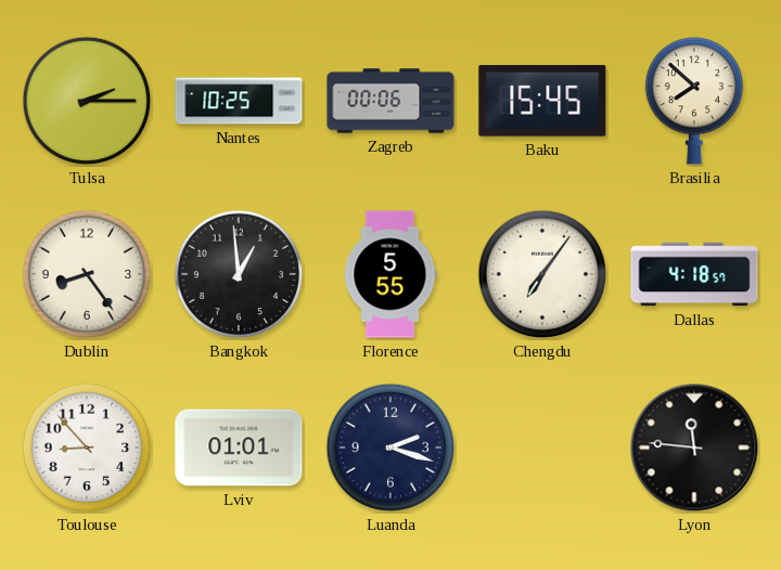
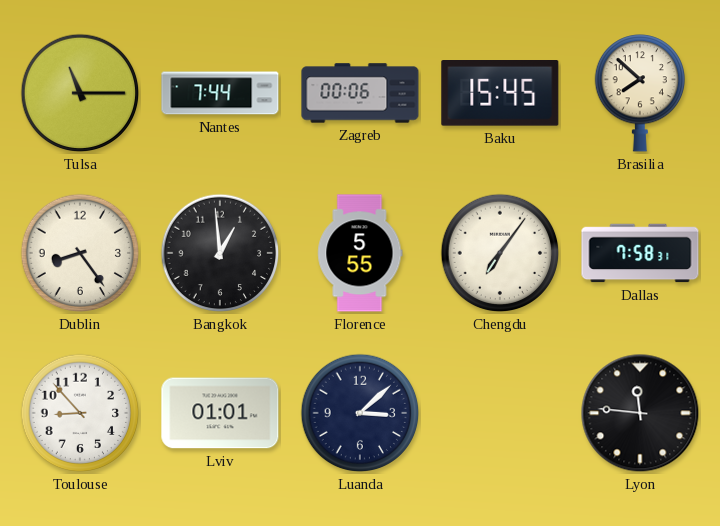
Tulsa: 2:15 -> 11:15
Nantes: 10:25 -> 7:44
Dallas: 4:18 -> 7:58
Luanda: 2:18 -> 3:08
